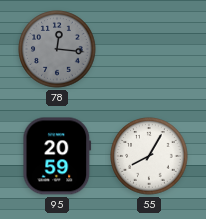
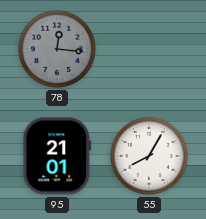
95: 20:59 -> 21:01
